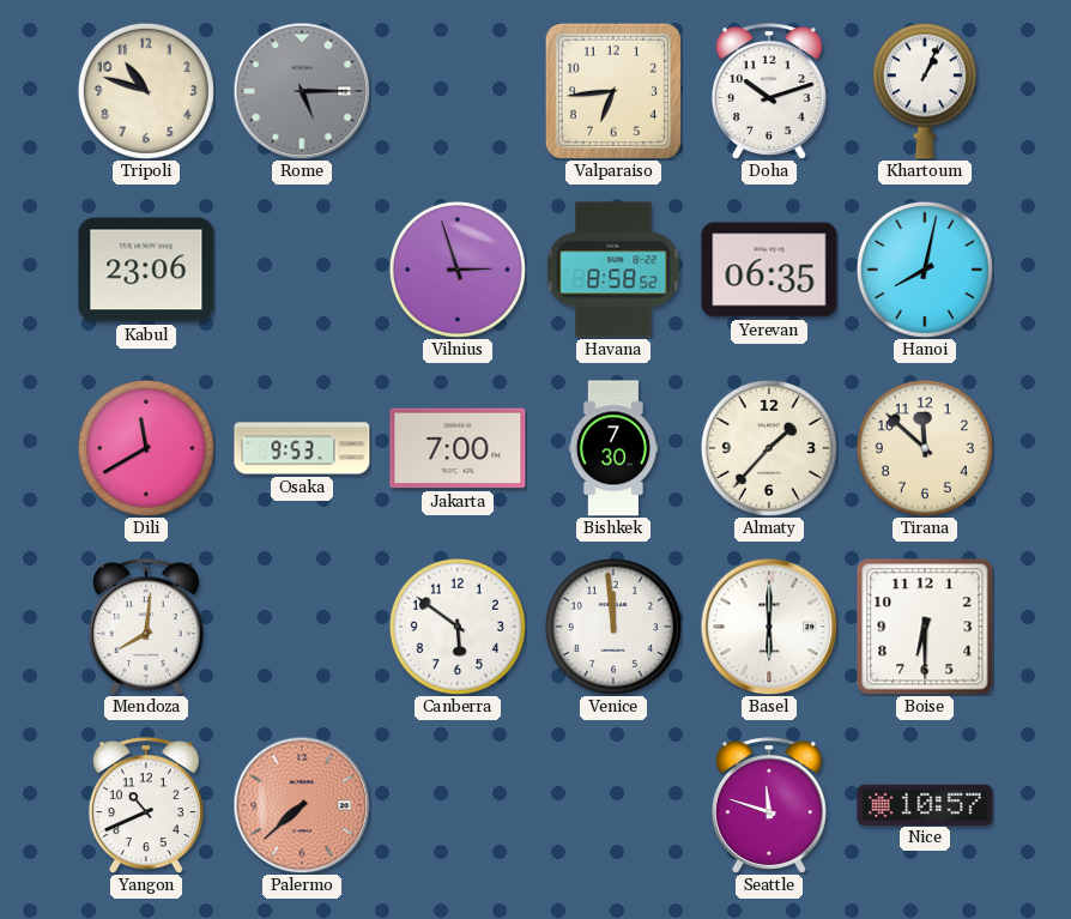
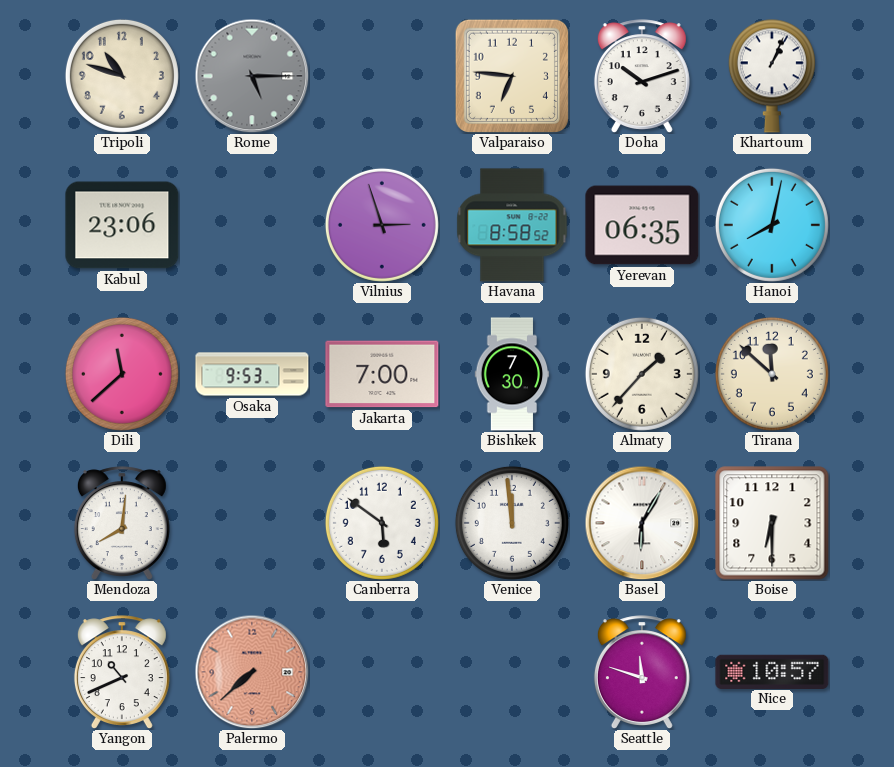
Valparaiso: 6:44 -> 6:46
Dili: 11:40 -> 11:38
Basel: 6:00 -> 6:05
